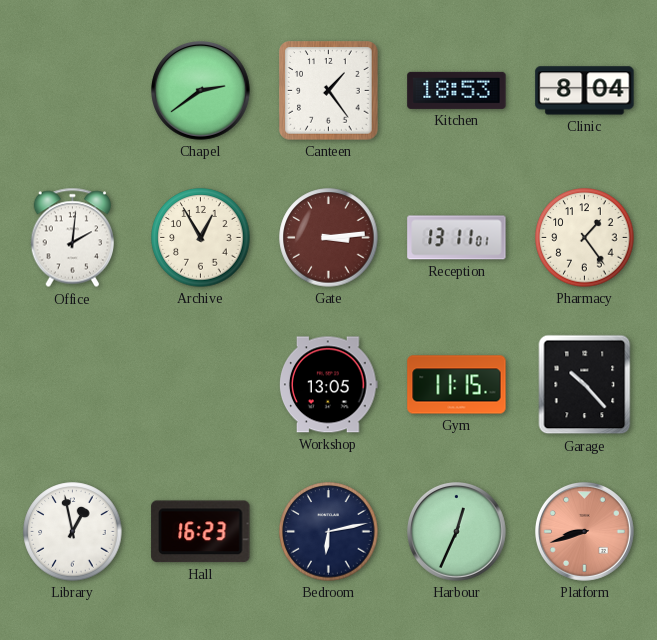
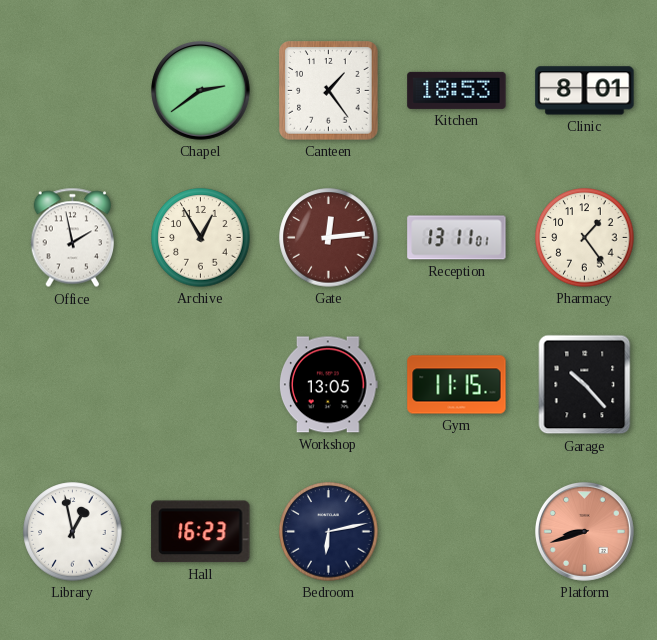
Clinic: 8:04 -> 8:01
Office: 2:01 -> 1:58
Gate: 3:14 -> 12:14
Harbour: 12:34 -> none
